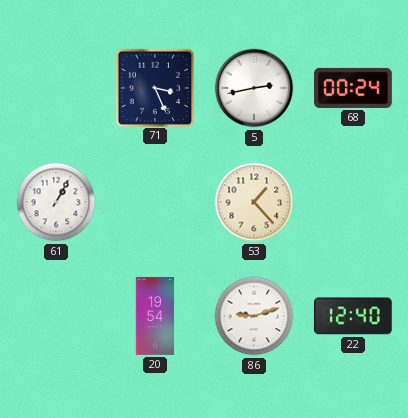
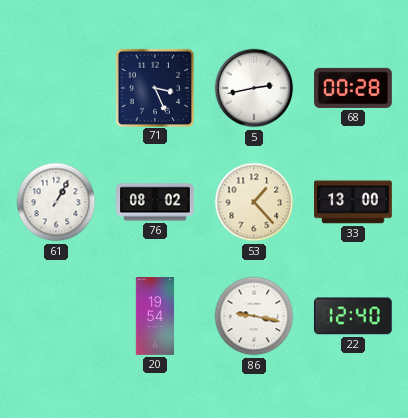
68: 00:24 -> 00:28
76: none -> 08:02
33: none -> 13:00
86: 9:12 -> 9:17
